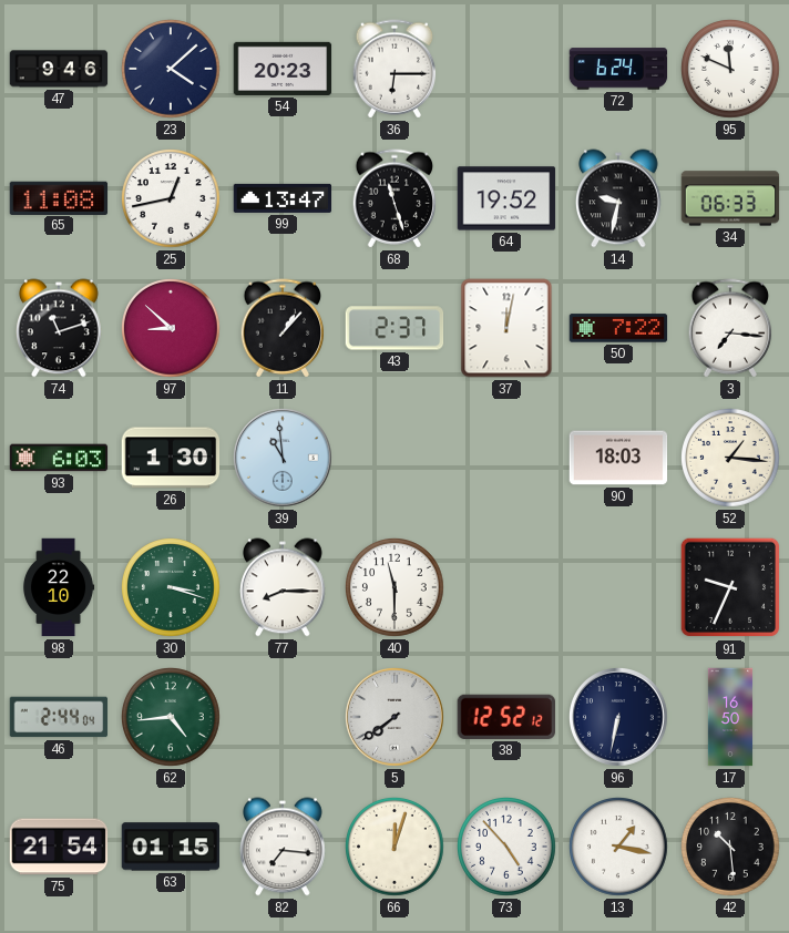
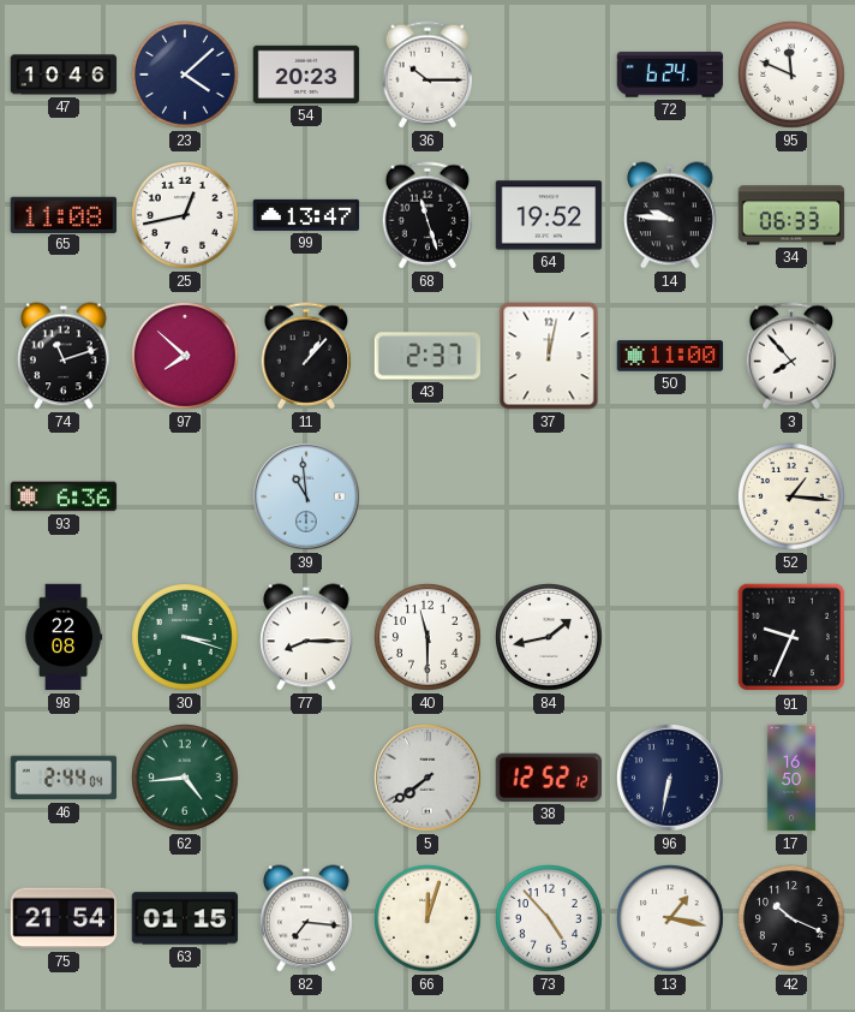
47: 9:46 -> 10:46
36: 6:15 -> 10:15
14: 9:32 -> 9:46
97: 8:52 -> 7:52
50: 7:22 -> 11:00
3: 7:16 -> 7:53
93: 6:03 -> 6:36
26: 1:30 -> none
90: 18:03 -> none
98: 22:10 -> 22:08
84: none -> 1:43
42: 10:29 -> 10:19
